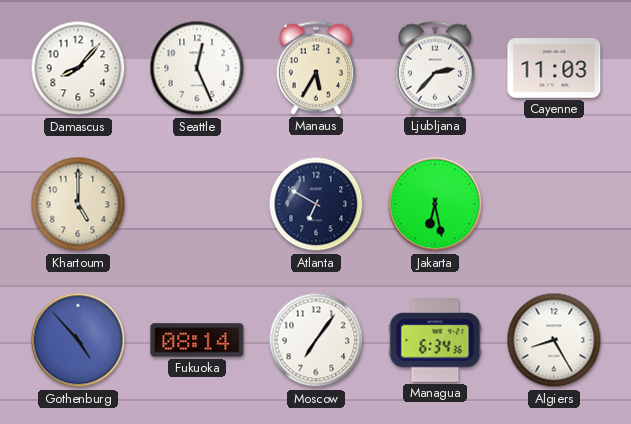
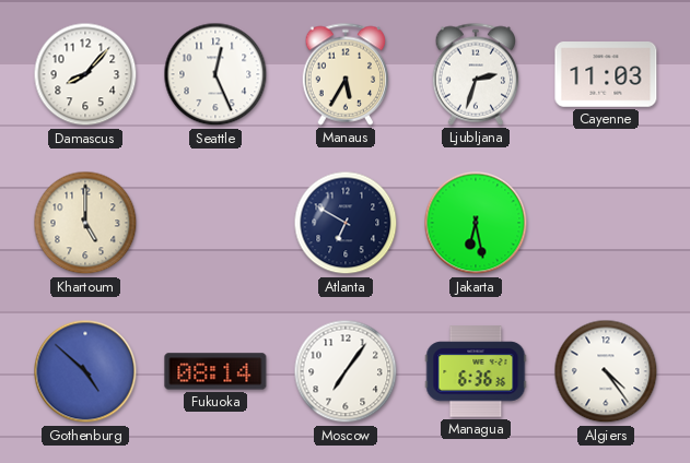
Ljubljana: 2:37 -> 2:33
Gothenburg: 4:53 -> 4:52
Managua: 6:34 -> 6:36
Algiers: 8:25 -> 4:24
